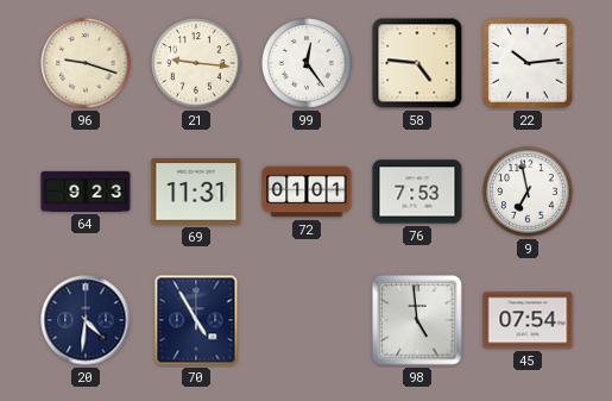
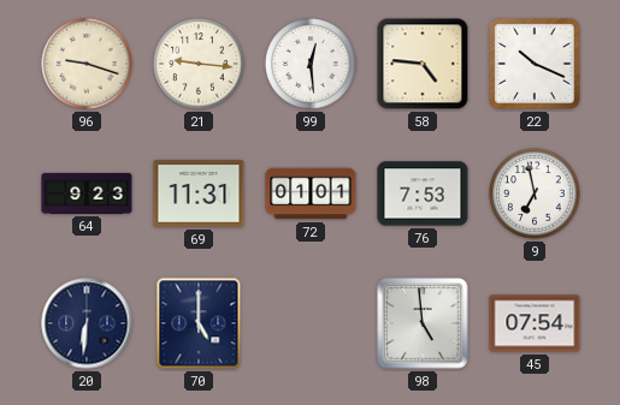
99: 12:24 -> 12:29
22: 10:14 -> 10:19
20: 4:31 -> 6:31
70: 4:55 -> 5:00
